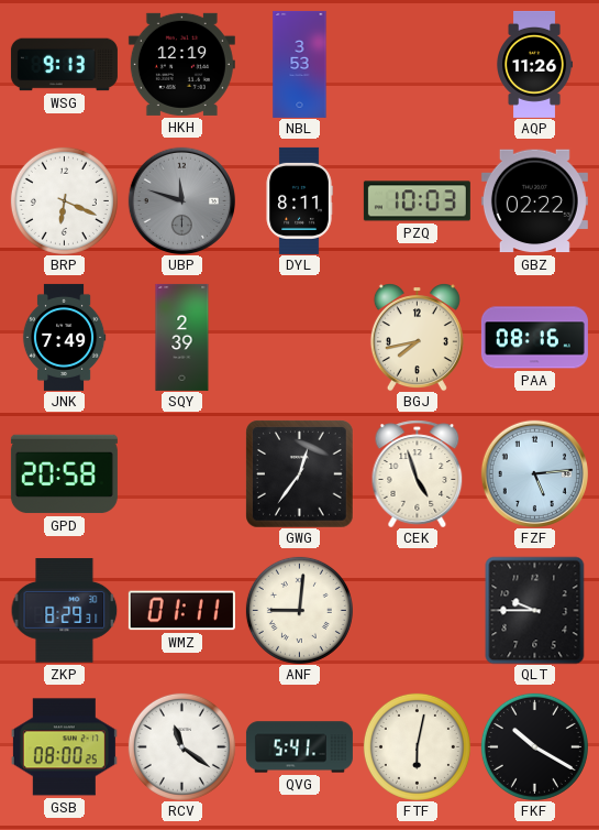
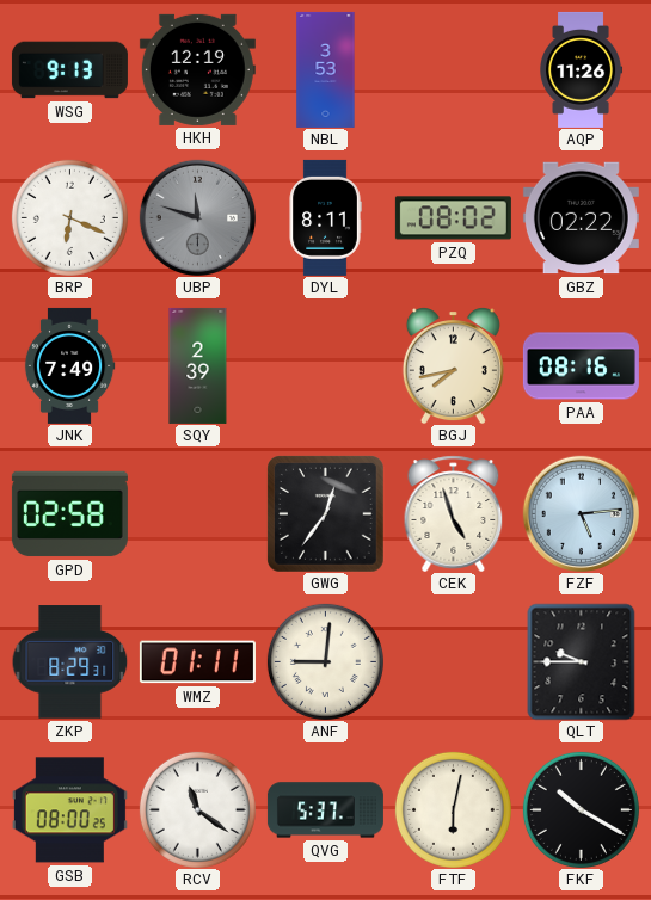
PZQ: 10:03 -> 08:02
GPD: 20:58 -> 02:58
QVG: 5:41 -> 5:37
